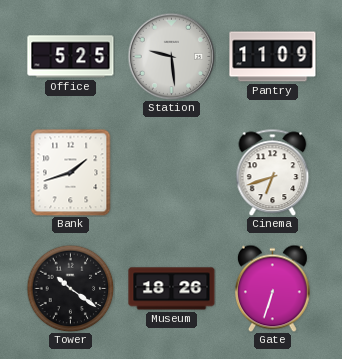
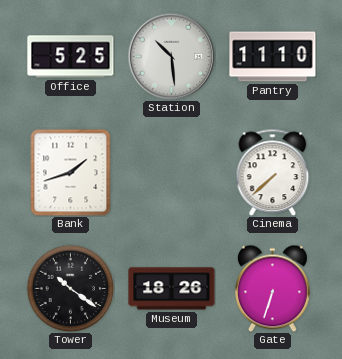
Station: 9:29 -> 10:29
Pantry: 11:09 -> 11:10
Cinema: 6:42 -> 7:38
